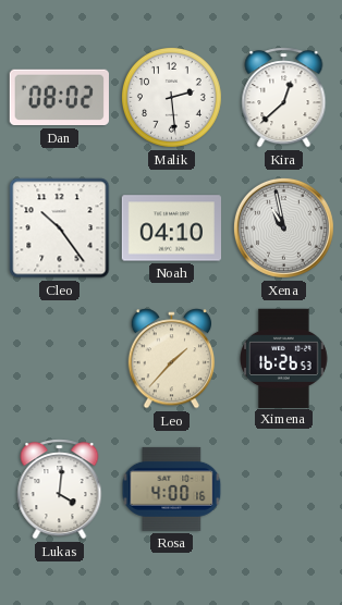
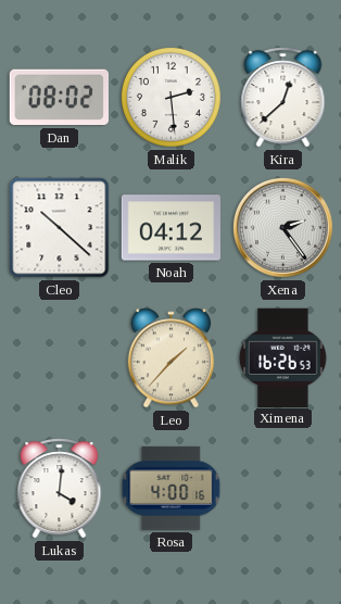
Cleo: 10:24 -> 10:22
Noah: 04:10 -> 04:12
Xena: 10:58 -> 2:24
